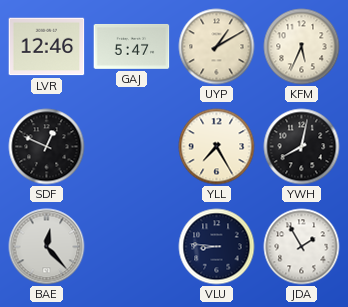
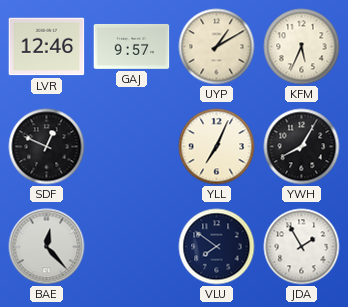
GAJ: 5:47 -> 9:57
YLL: 7:25 -> 7:04
YWH: 8:02 -> 8:05
VLU: 8:46 -> 7:51
